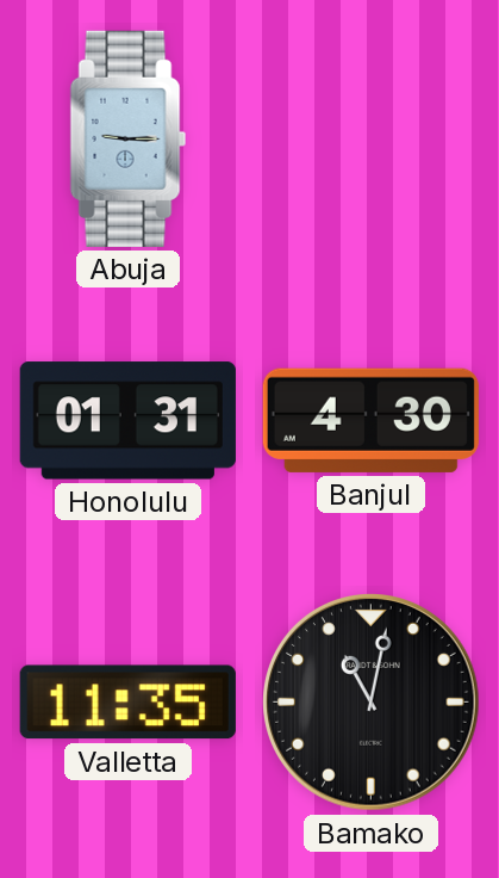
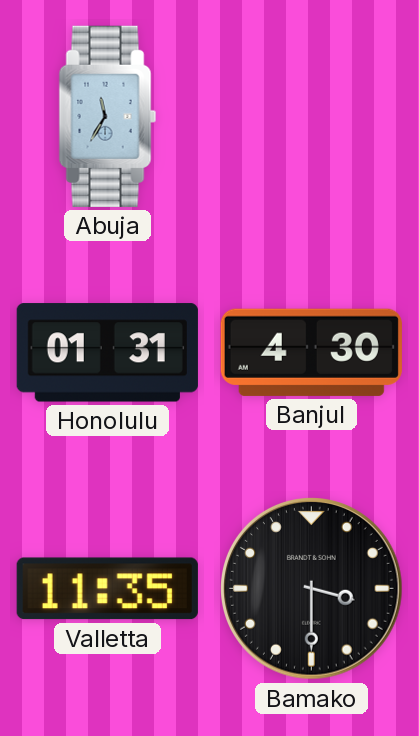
Abuja: 9:15 -> 11:35
Bamako: 11:02 -> 3:30
